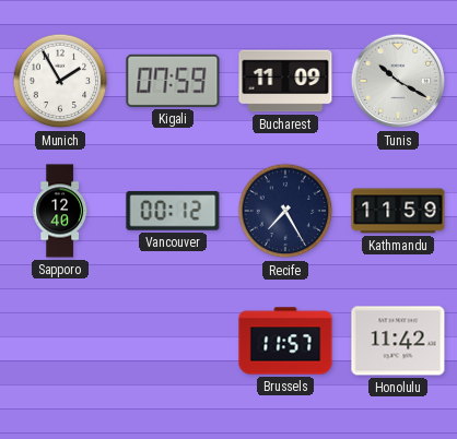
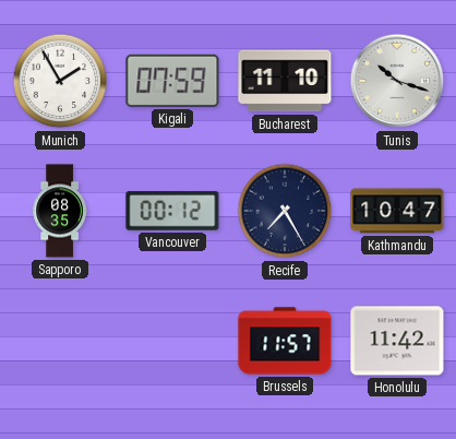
Bucharest: 11:09 -> 11:10
Tunis: 10:20 -> 10:18
Sapporo: 12:40 -> 08:35
Kathmandu: 11:59 -> 10:47
